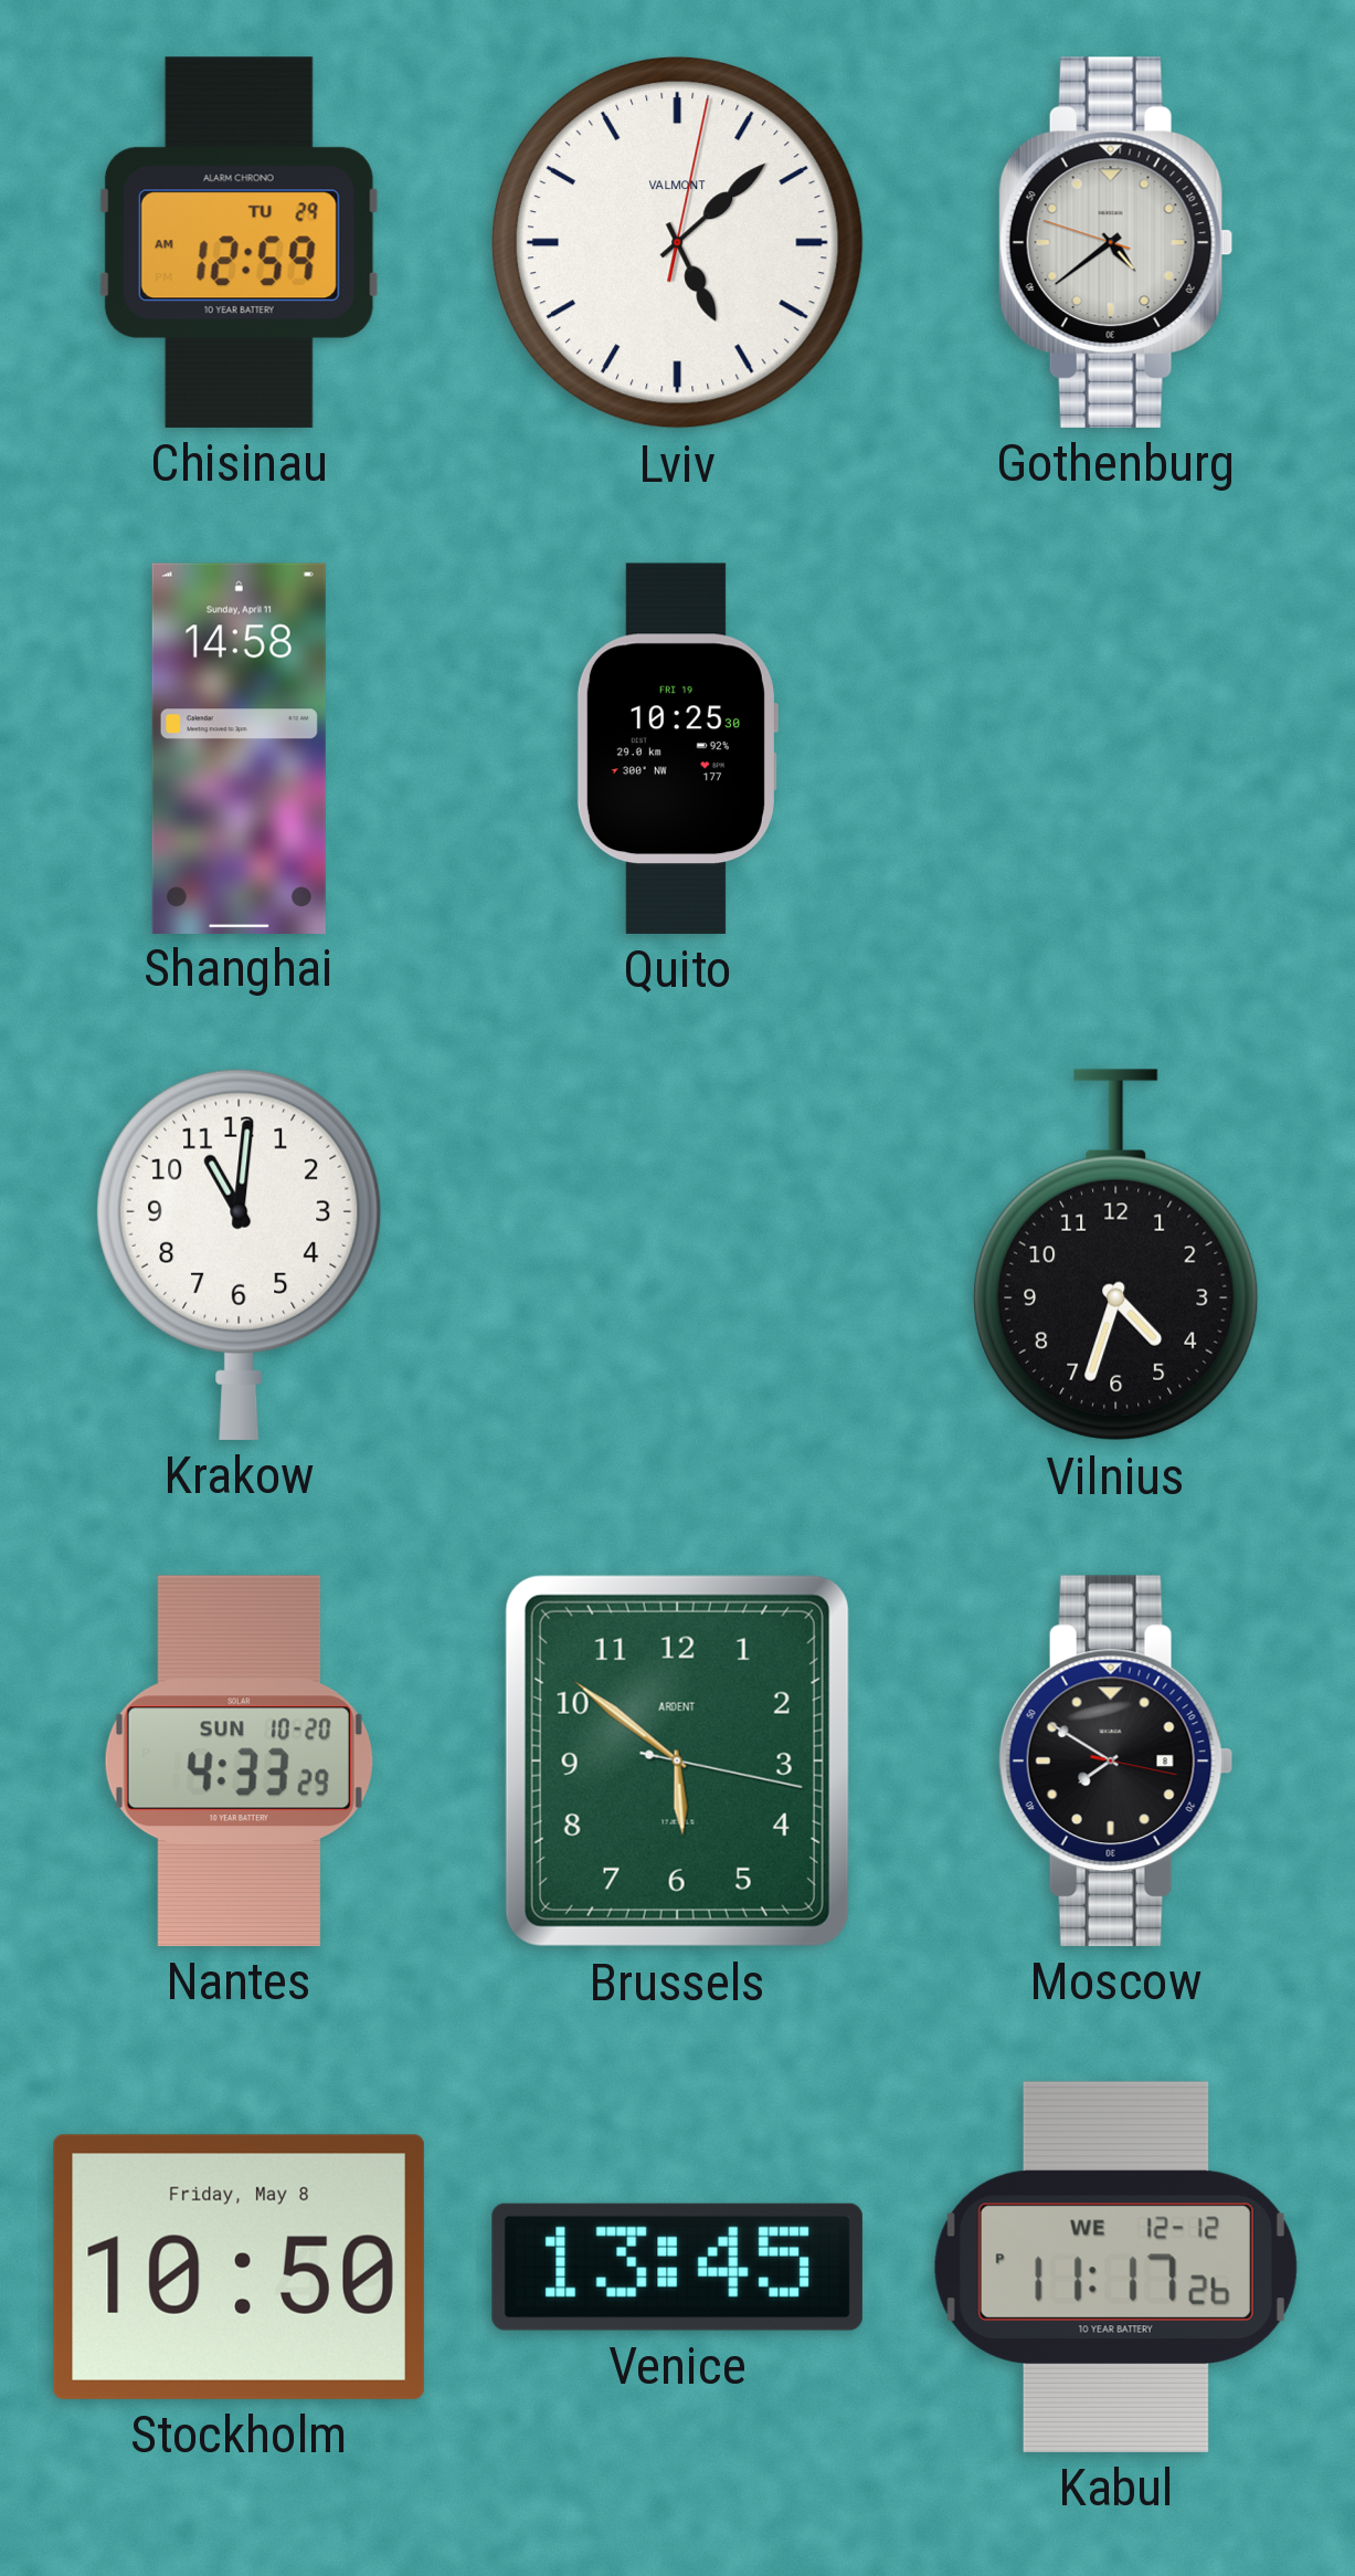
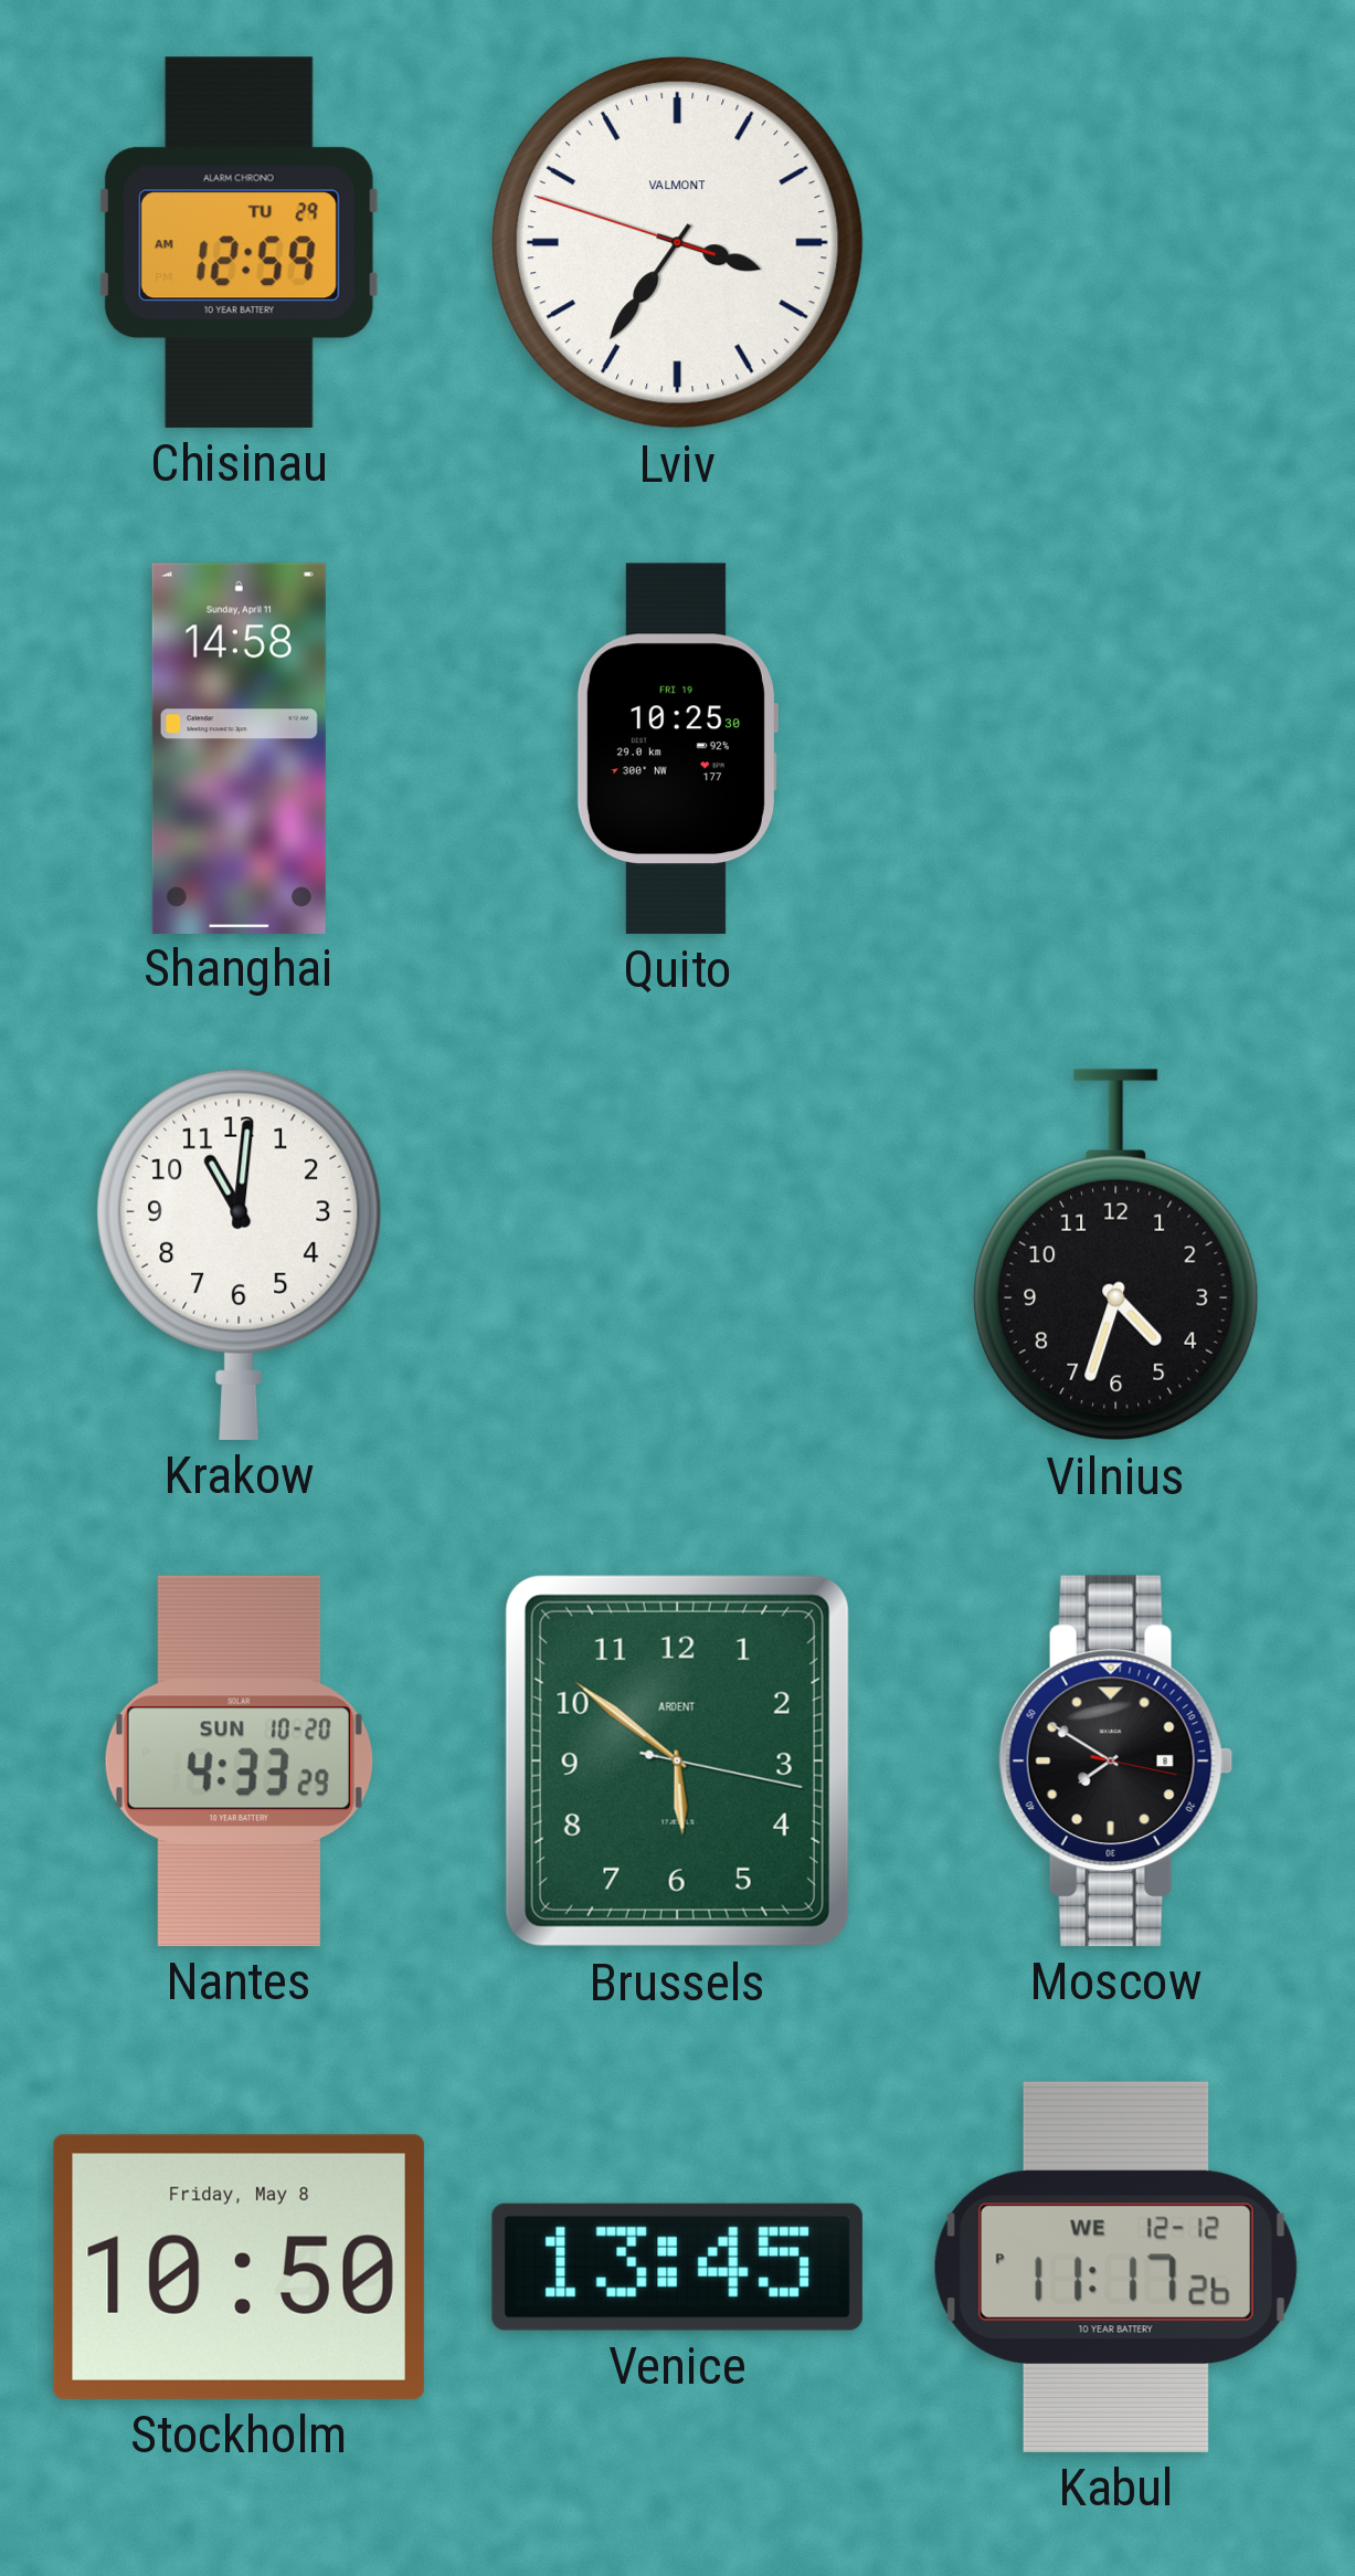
Lviv: 5:08 -> 3:35
Gothenburg: 4:38 -> none
